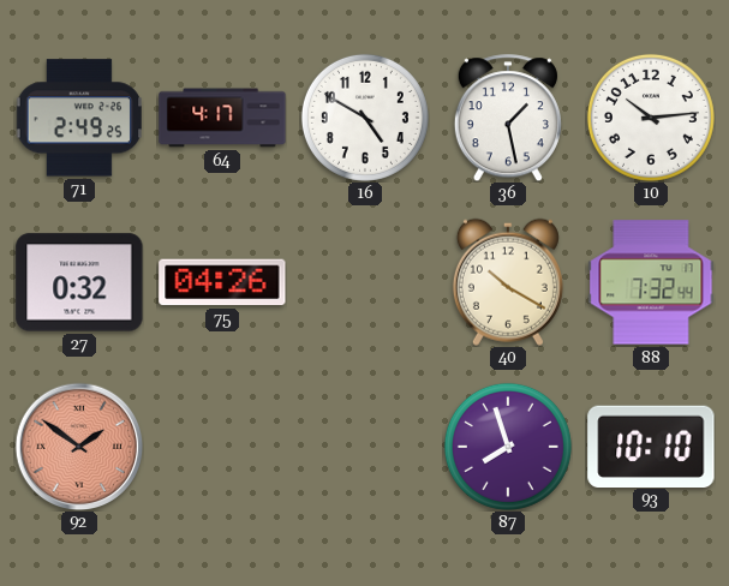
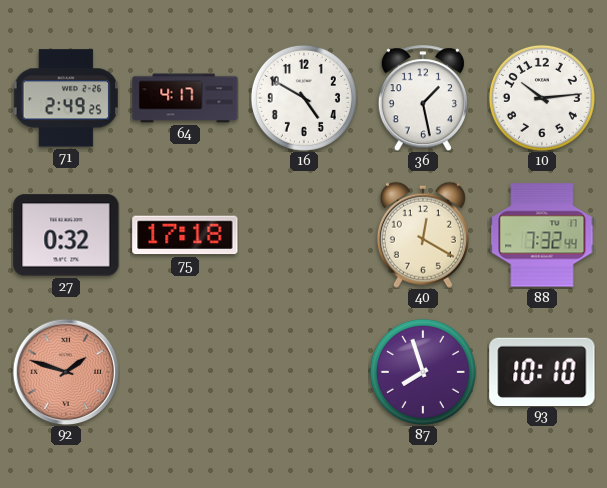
75: 04:26 -> 17:18
40: 10:20 -> 12:20
92: 1:51 -> 1:48
